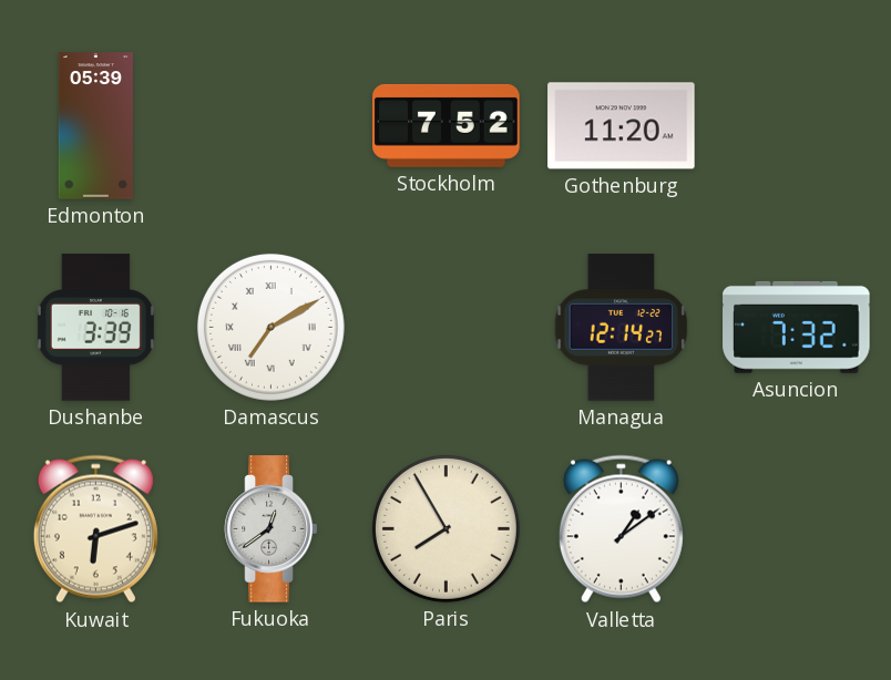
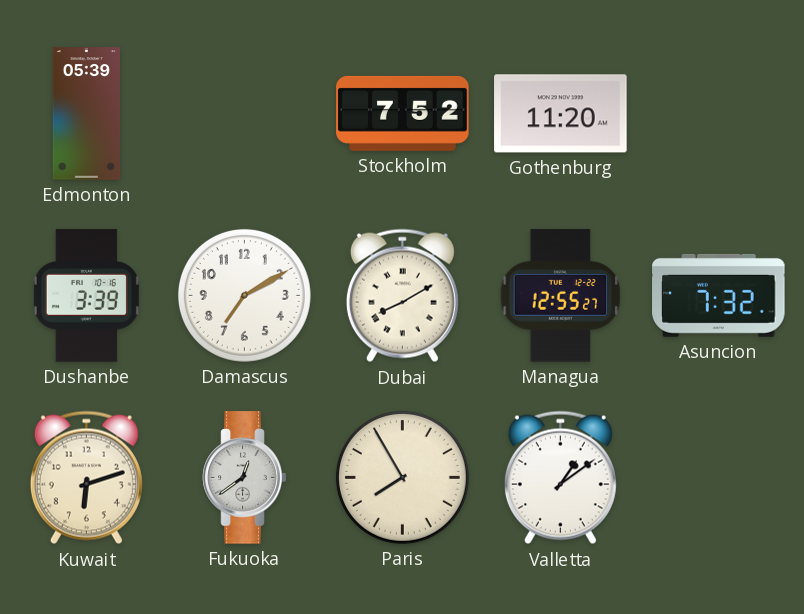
Damascus numerals: Roman -> Arabic
Dubai: none -> 8:10
Managua: 12:14 -> 12:55
